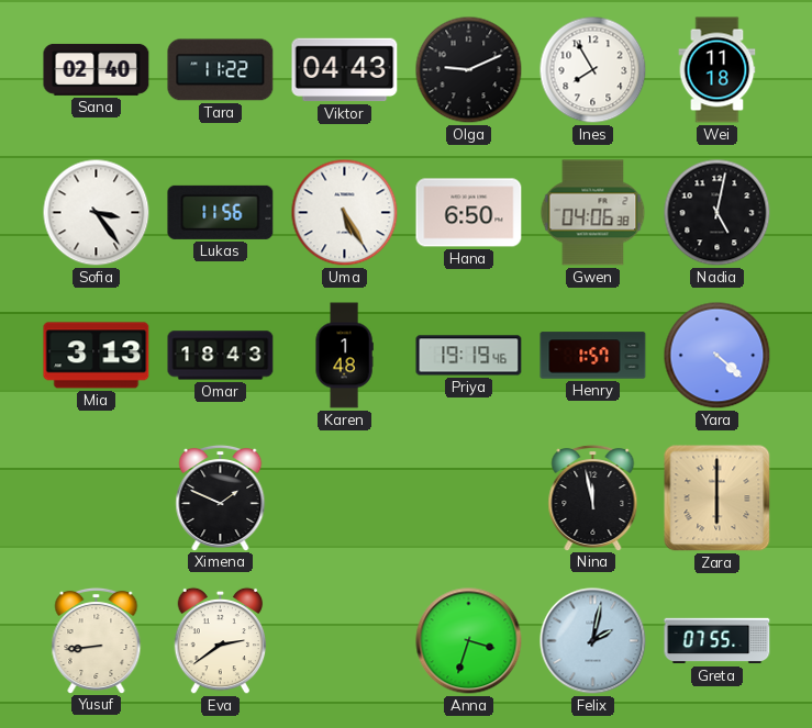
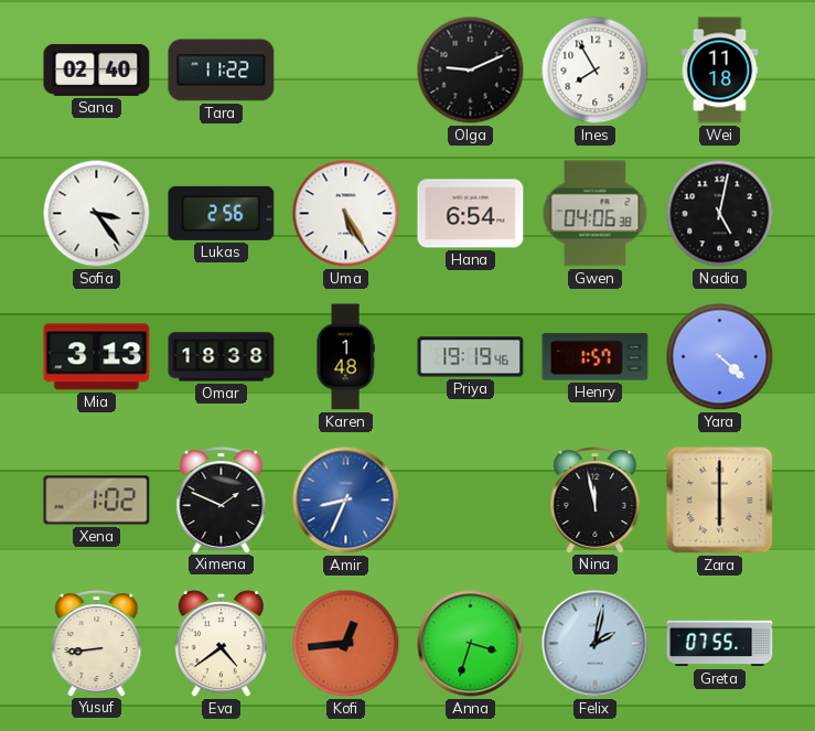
Viktor: 04:43 -> none
Lukas: 11:56 -> 2:56
Hana: 6:50 -> 6:54
Omar: 18:43 -> 18:38
Xena: none -> 1:02
Amir: none -> 8:34
Eva: 2:39 -> 4:39
Kofi: none -> 12:44
